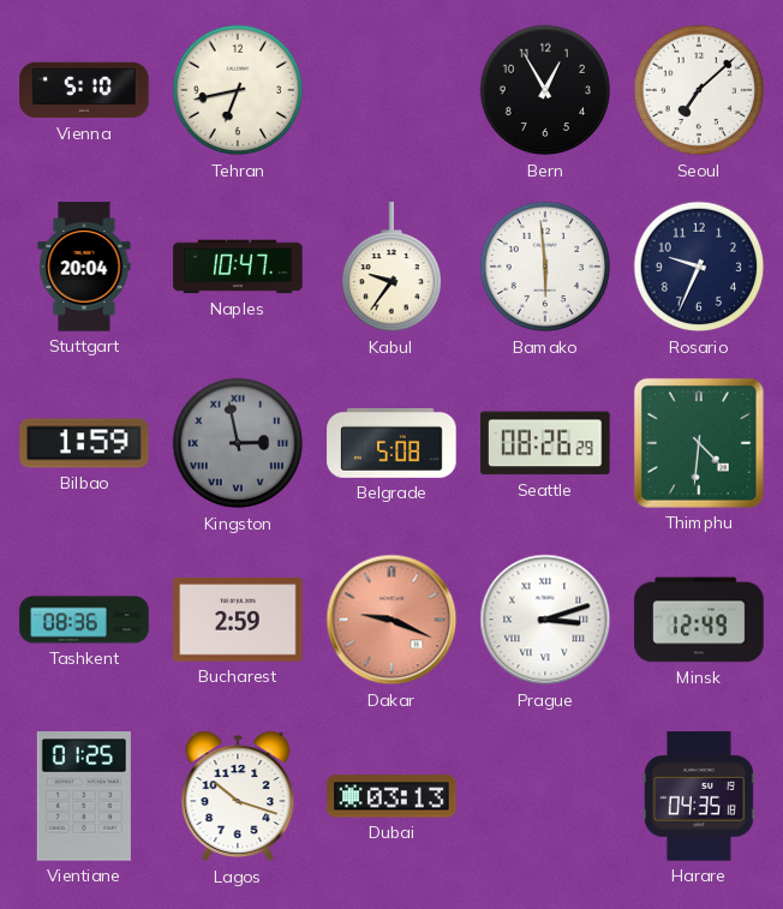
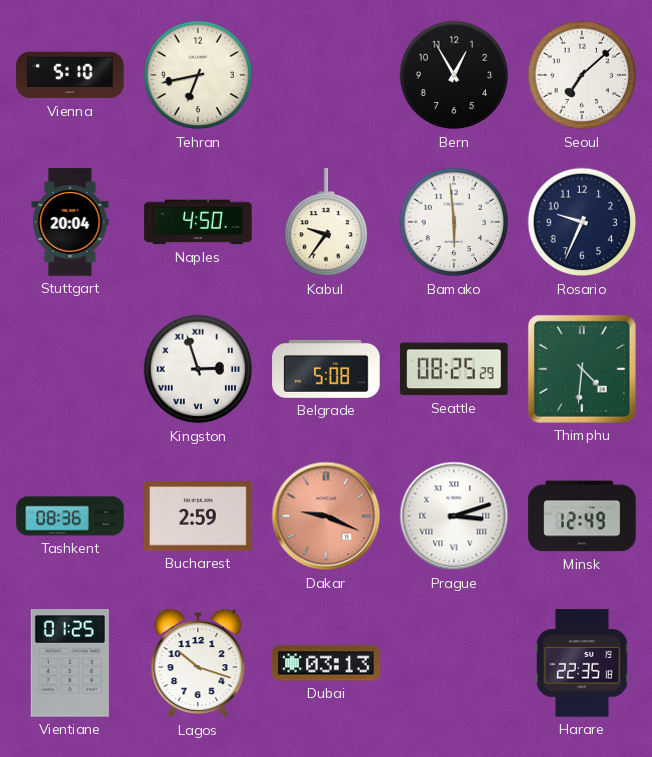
Naples: 10:47 -> 4:50
Bilbao: 1:59 -> none
Kingston: 2:58 -> 2:57
Kingston dial: grey -> white
Seattle: 08:26 -> 08:25
Harare: 04:35 -> 22:35
